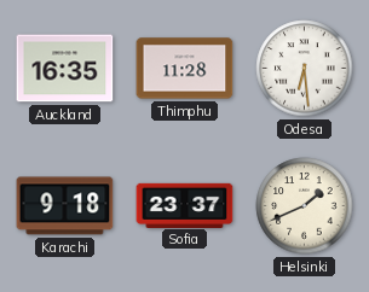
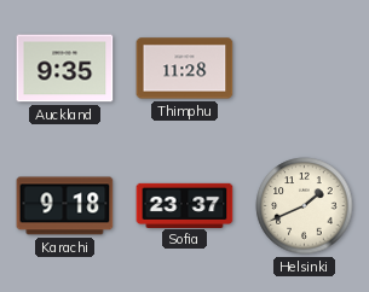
Auckland: 16:35 -> 9:35
Odesa: 6:29 -> none
